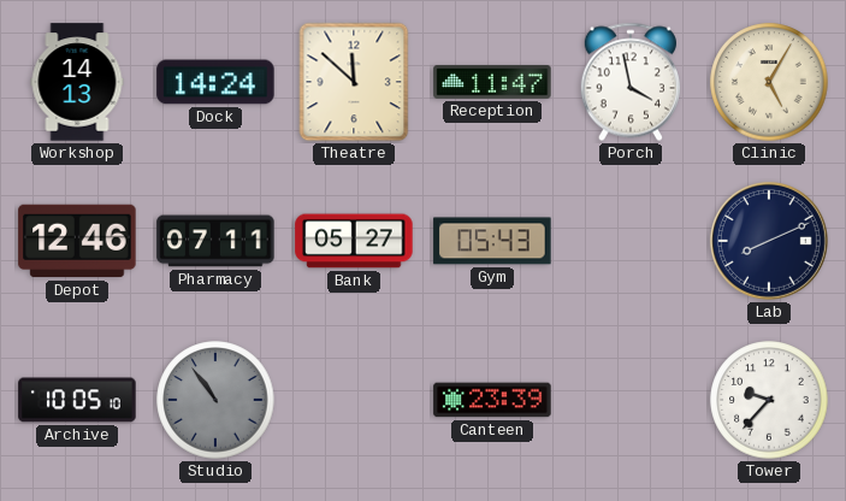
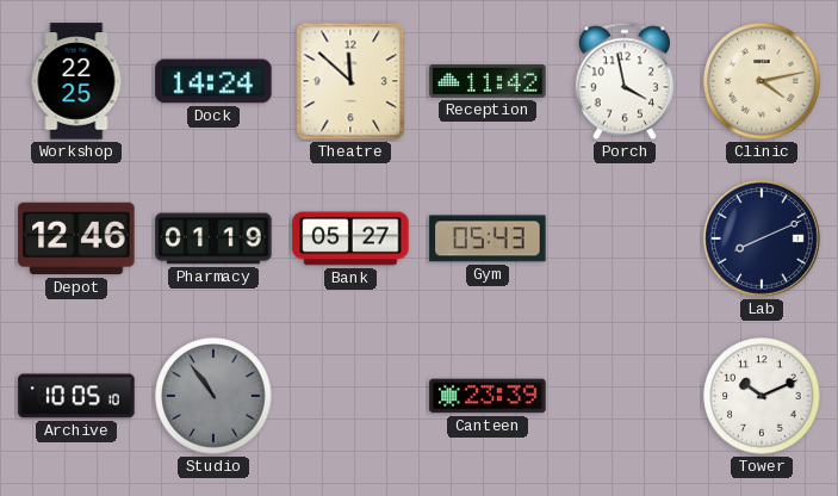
Workshop: 14:13 -> 22:25
Reception: 11:47 -> 11:42
Clinic: 5:05 -> 4:13
Pharmacy: 07:11 -> 01:19
Tower: 9:37 -> 10:11
